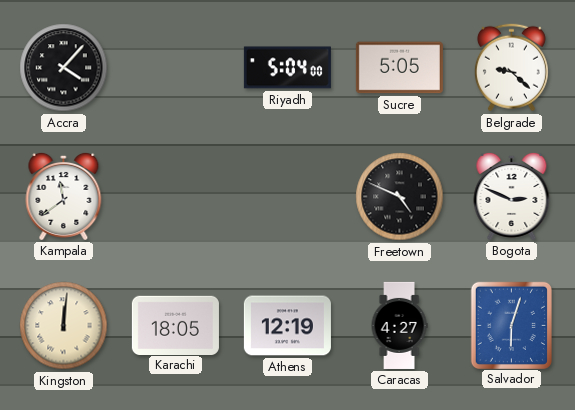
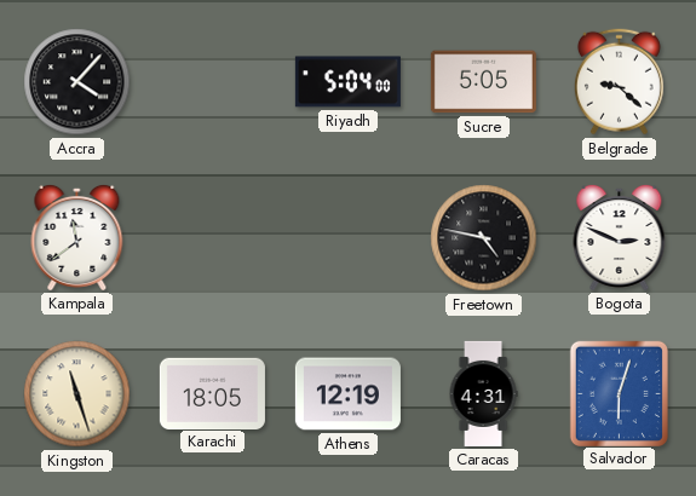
Freetown: 4:49 -> 4:47
Kingston: 12:01 -> 11:27
Caracas: 4:27 -> 4:31
